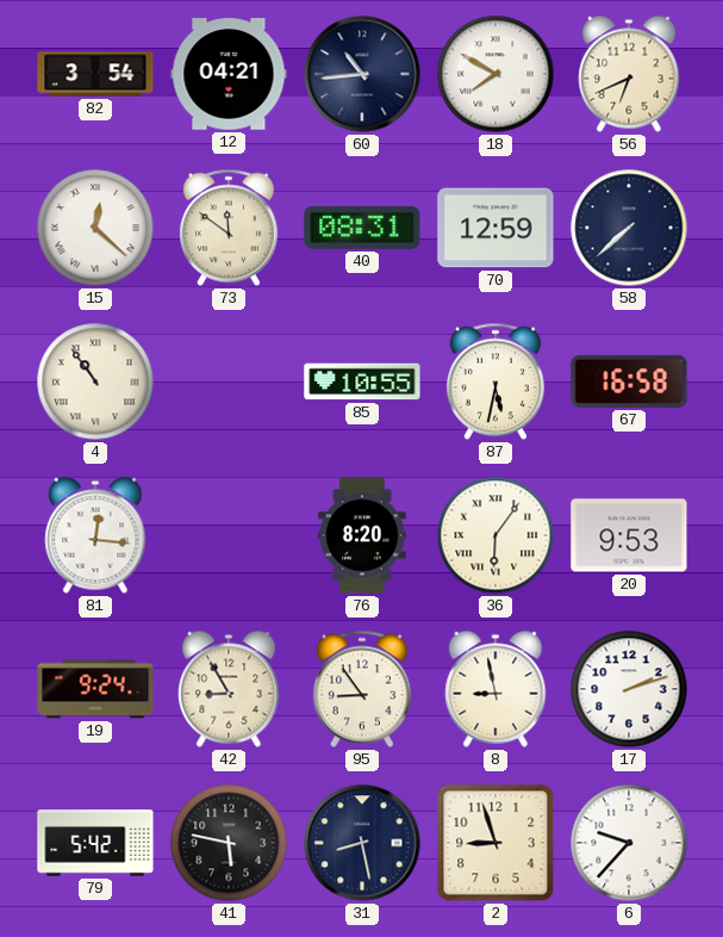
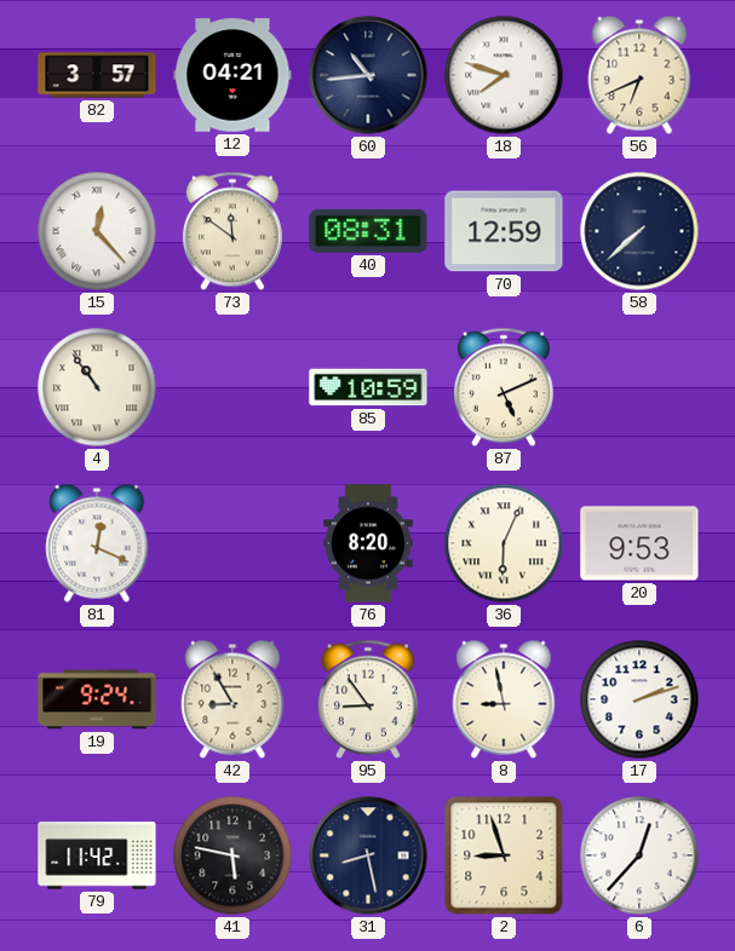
82: 3:54 -> 3:57
18: 7:50 -> 7:48
15: 12:22 -> 12:23
85: 10:55 -> 10:59
87: 5:32 -> 5:11
67: 16:58 -> none
81: 12:16 -> 12:19
36: 6:06 -> 6:04
79: 5:42 -> 11:42
6: 9:37 -> 12:37
